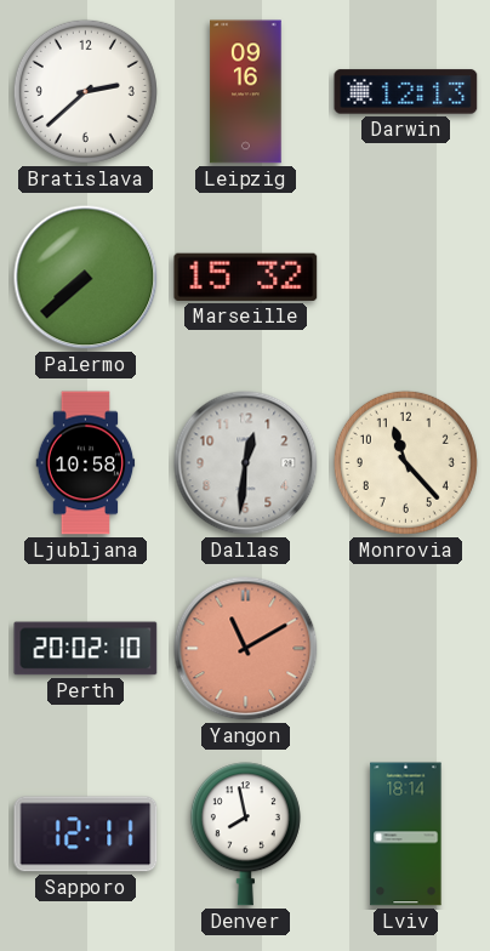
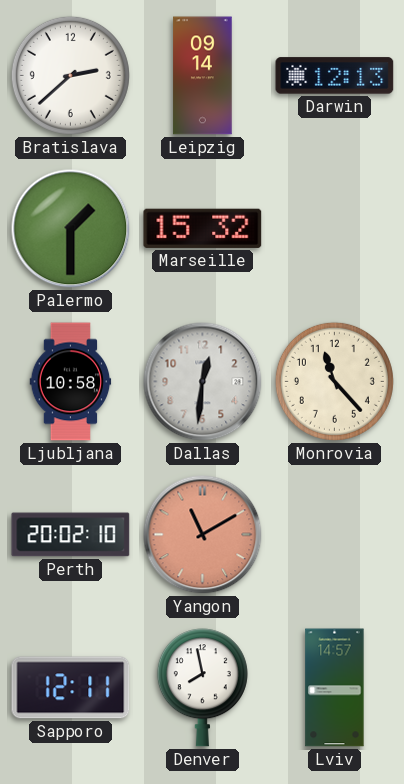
Leipzig: 09:16 -> 09:14
Palermo: 7:38 -> 1:30
Lviv: 18:14 -> 14:57
